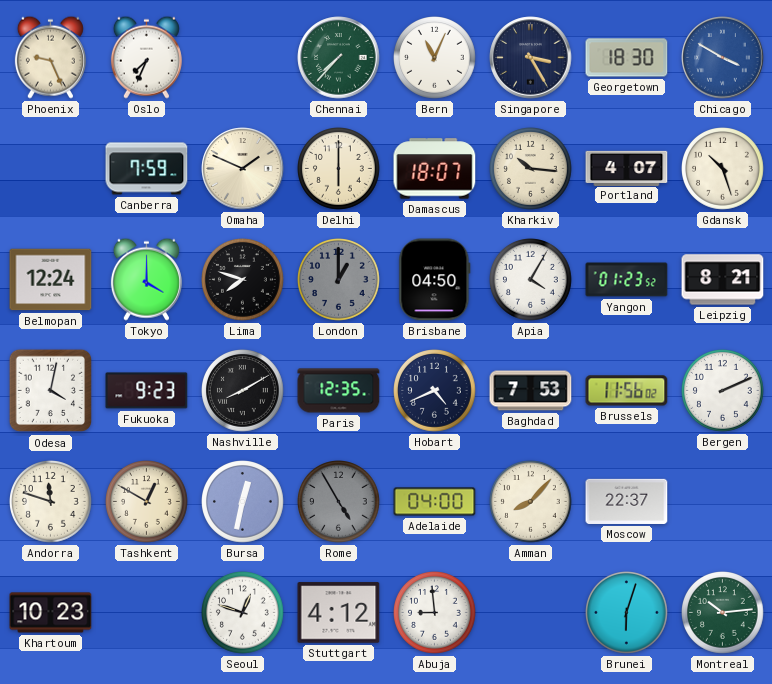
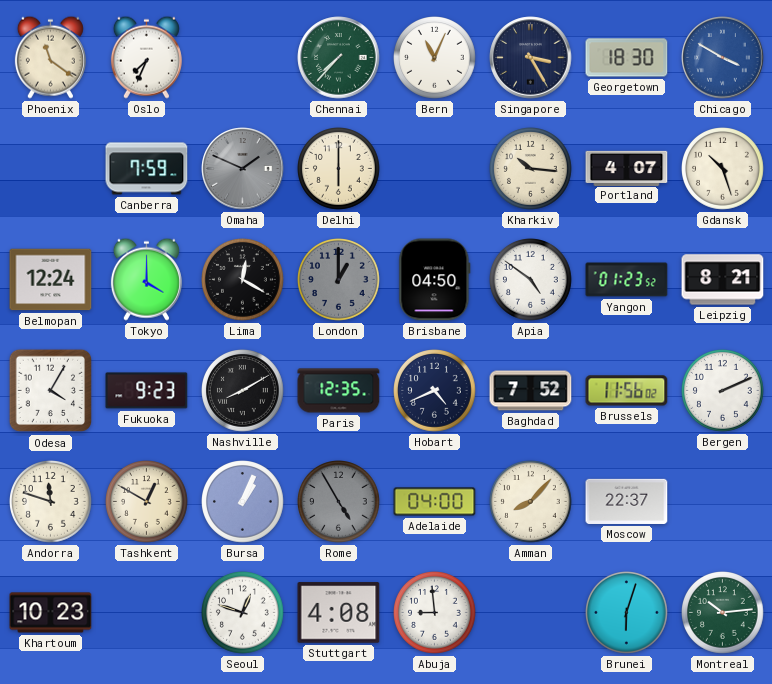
Phoenix: 9:26 -> 11:21
Omaha dial: cream -> grey
Damascus: 18:07 -> none
Lima: 7:48 -> 12:20
Apia: 4:05 -> 4:51
Odesa: 4:02 -> 4:05
Baghdad: 7:53 -> 7:52
Bursa: 12:32 -> 1:04
Stuttgart: 4:12 -> 4:08
